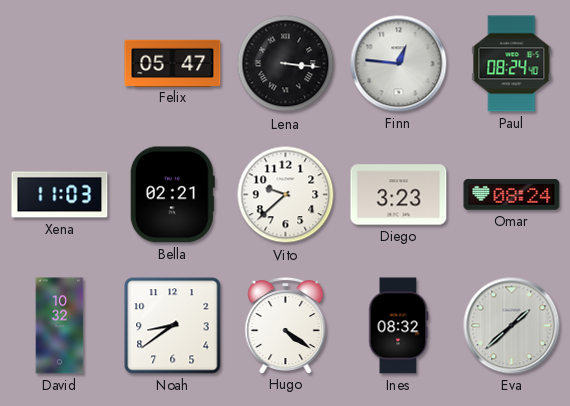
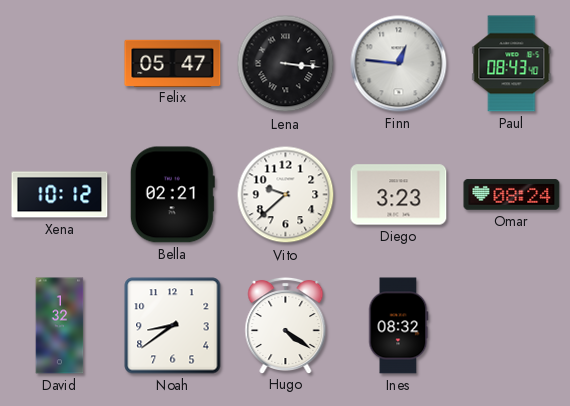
Paul: 08:24 -> 08:43
Xena: 11:03 -> 10:12
David: 10:32 -> 1:32
Eva: 1:38 -> none
